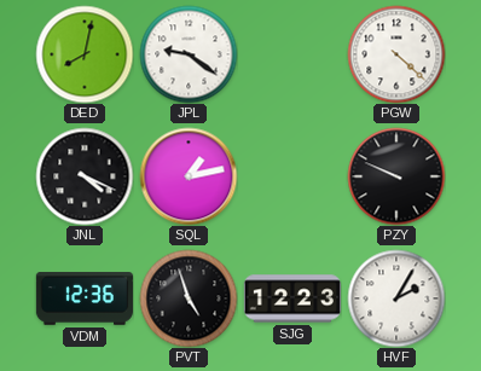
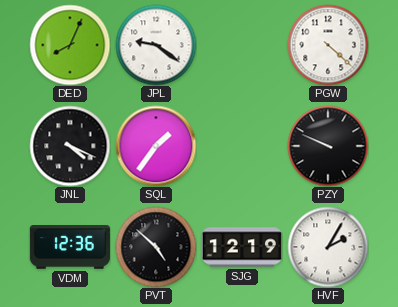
DED: 8:02 -> 8:04
SQL: 1:13 -> 1:36
PVT: 4:57 -> 4:52
SJG: 12:23 -> 12:19
